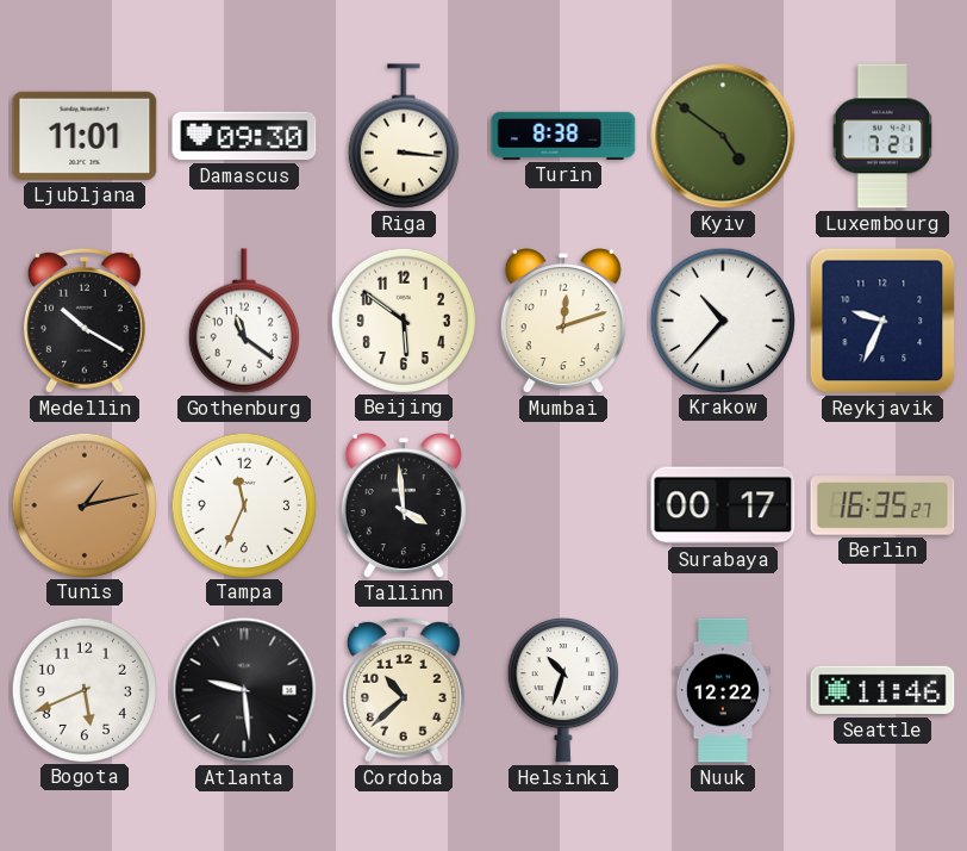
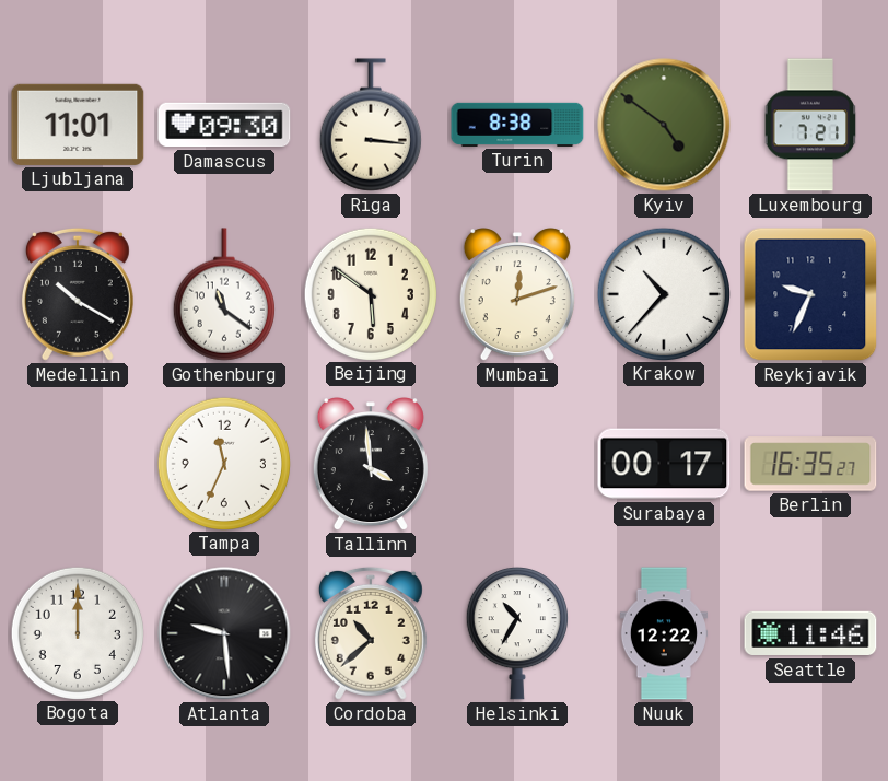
Tunis: 1:13 -> none
Bogota: 5:41 -> 12:00
Helsinki: 10:33 -> 10:35
